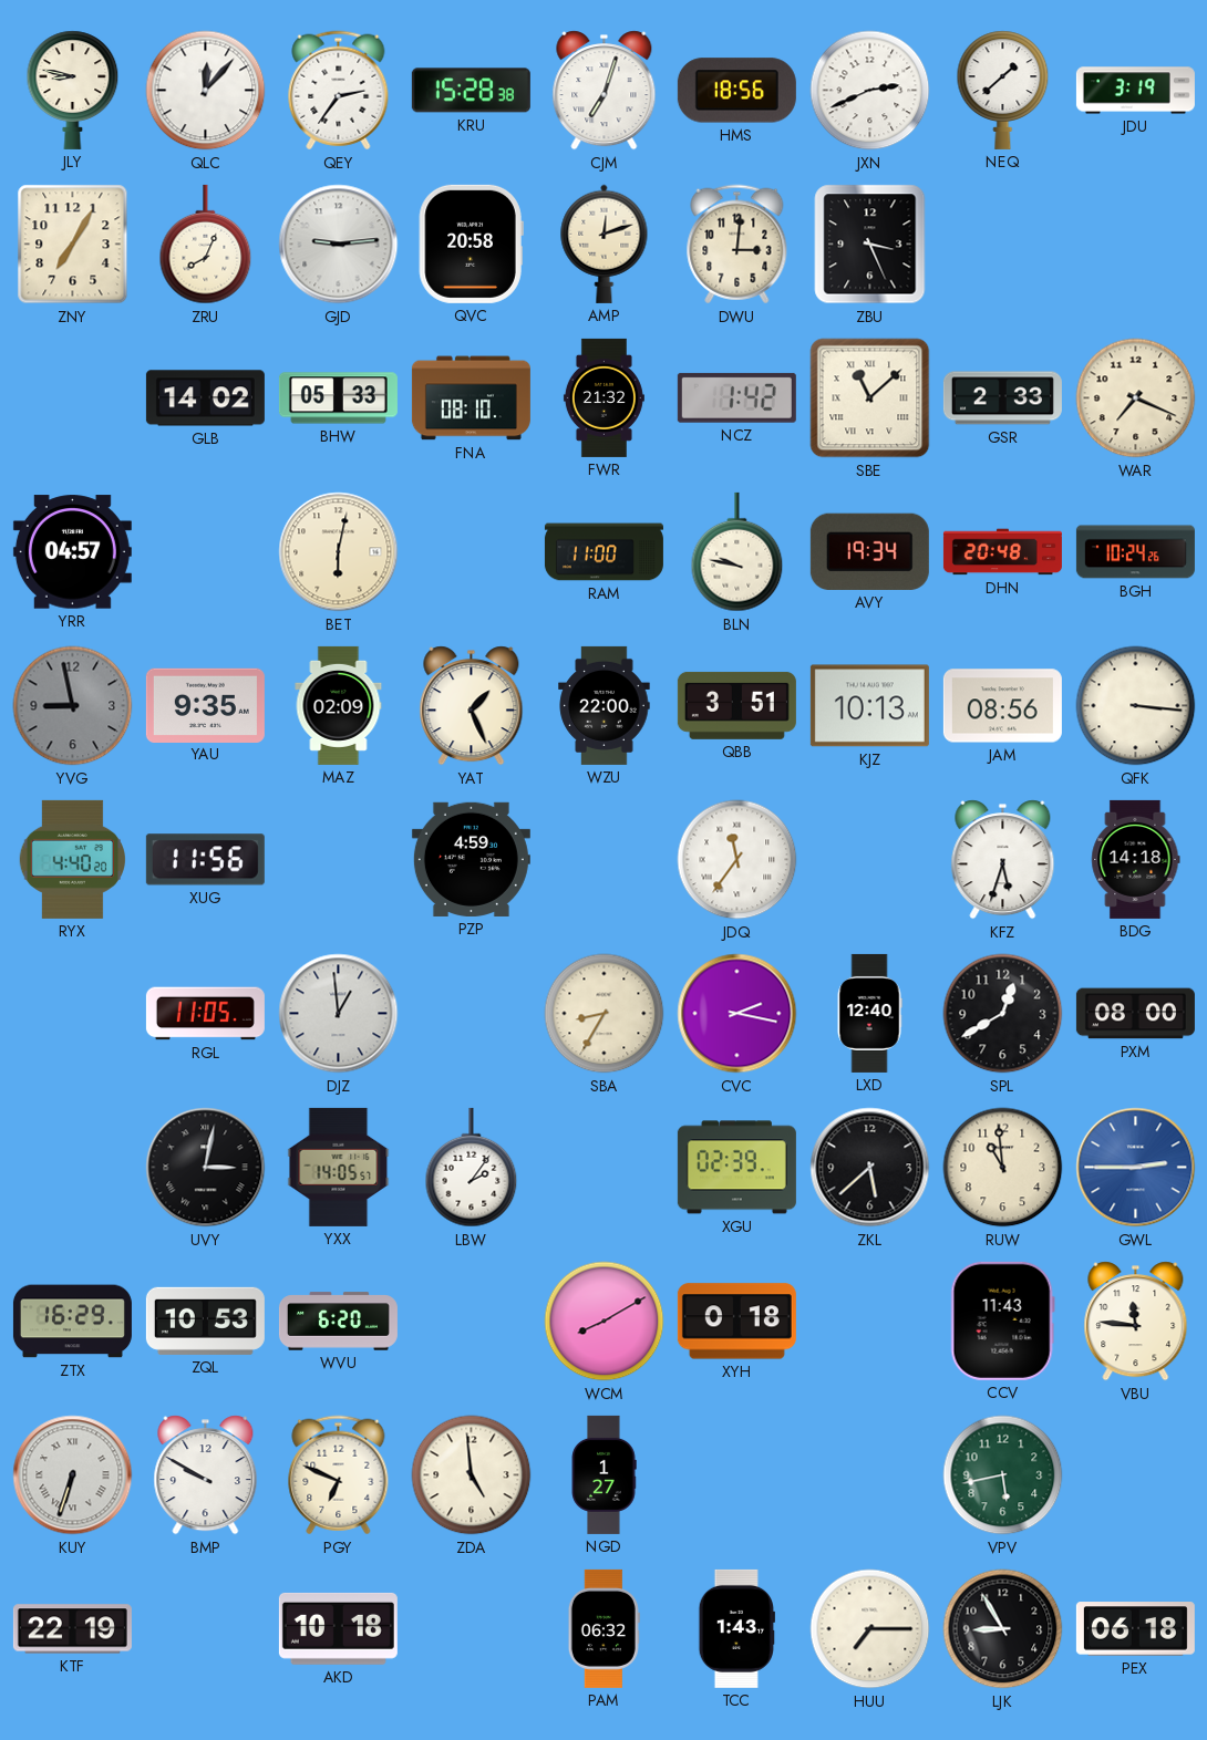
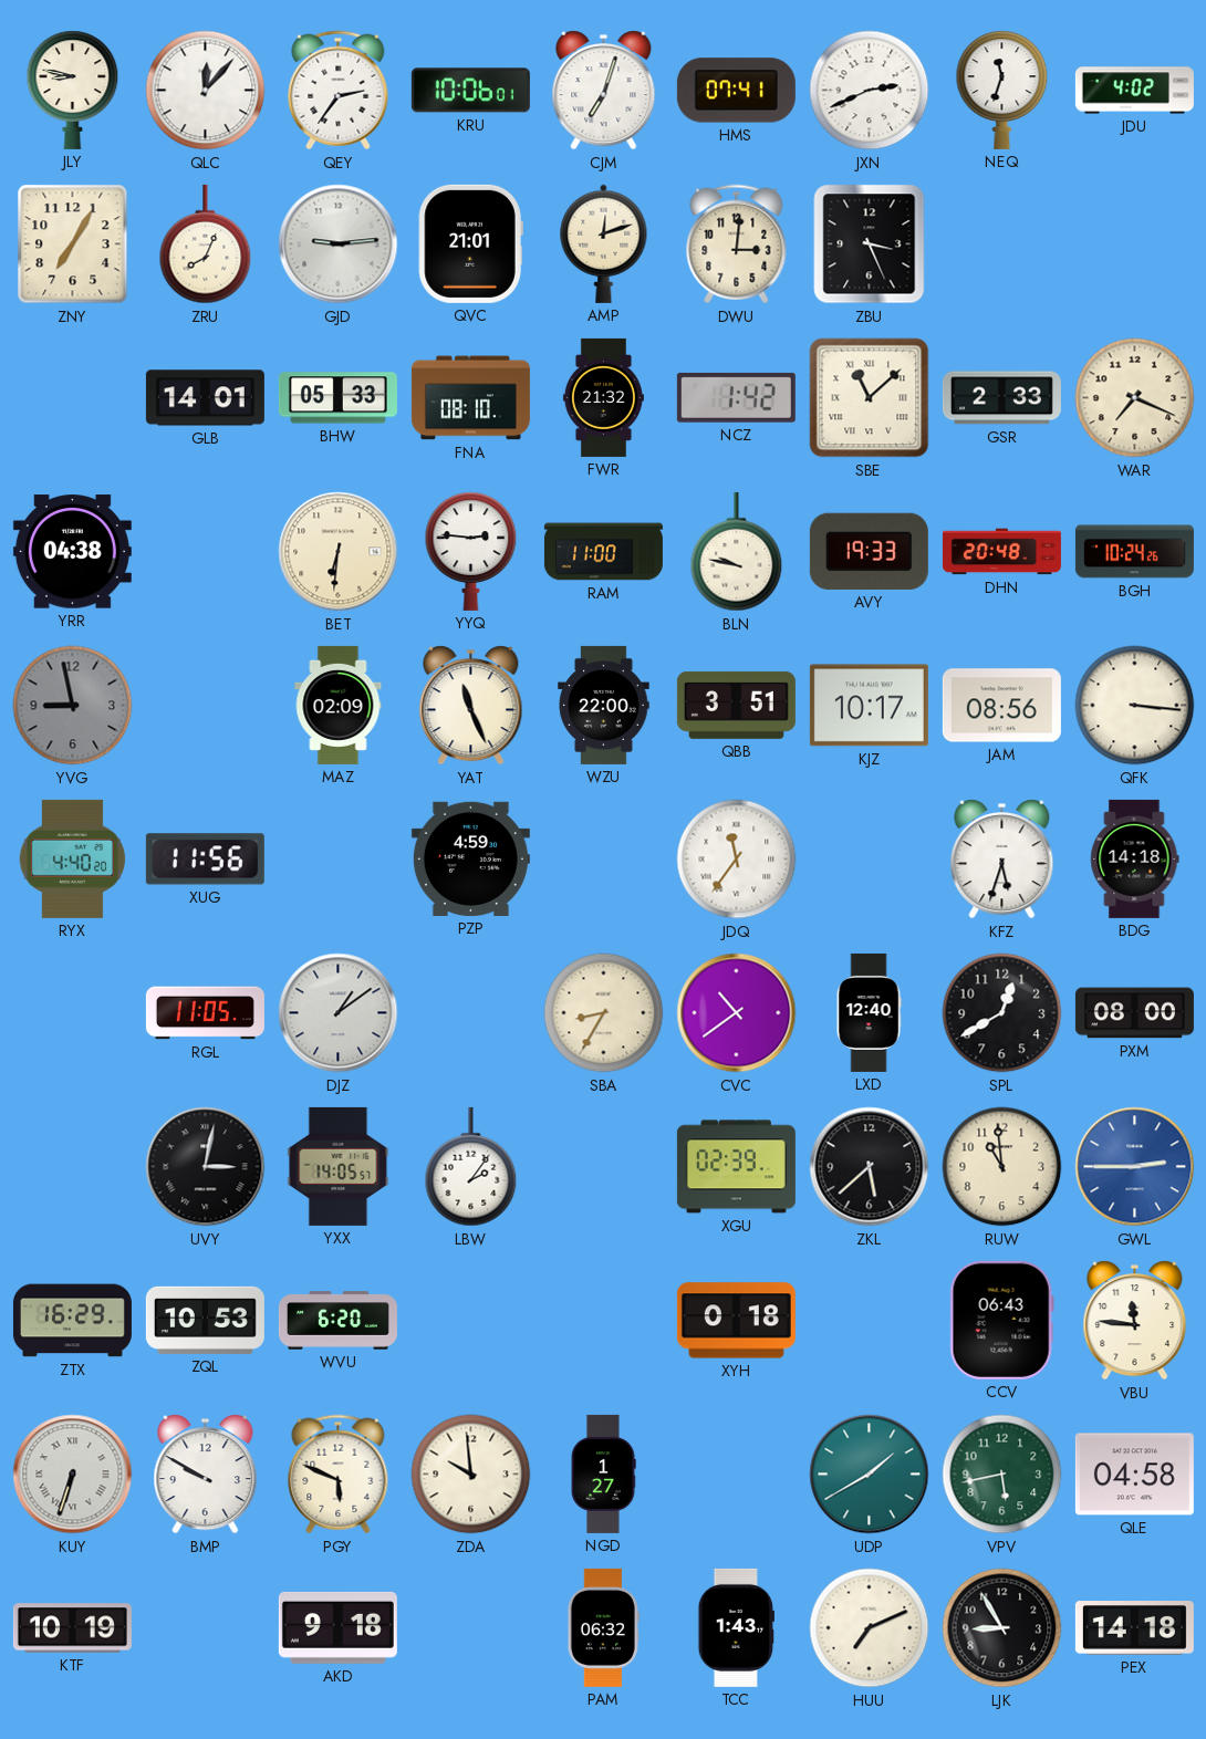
KRU: 15:28 -> 10:06
HMS: 18:56 -> 07:41
NEQ: 1:38 -> 11:33
JDU: 3:19 -> 4:02
QVC: 20:58 -> 21:01
GLB: 14:02 -> 14:01
YRR: 04:57 -> 04:38
BET: 6:02 -> 6:31
YYQ: none -> 2:46
AVY: 19:34 -> 19:33
YAU: 9:35 -> none
YAT: 1:26 -> 11:26
KJZ: 10:13 -> 10:17
DJZ: 12:59 -> 1:09
CVC: 2:17 -> 10:39
WCM: 8:10 -> none
CCV: 11:43 -> 06:43
PGY: 6:49 -> 5:49
ZDA: 4:59 -> 9:59
UDP: none -> 1:40
QLE: none -> 04:58
KTF: 22:19 -> 10:19
AKD: 10:18 -> 9:18
HUU: 7:15 -> 7:11
PEX: 06:18 -> 14:18
